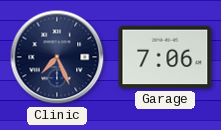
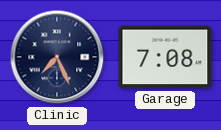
Garage: 7:06 -> 7:08
